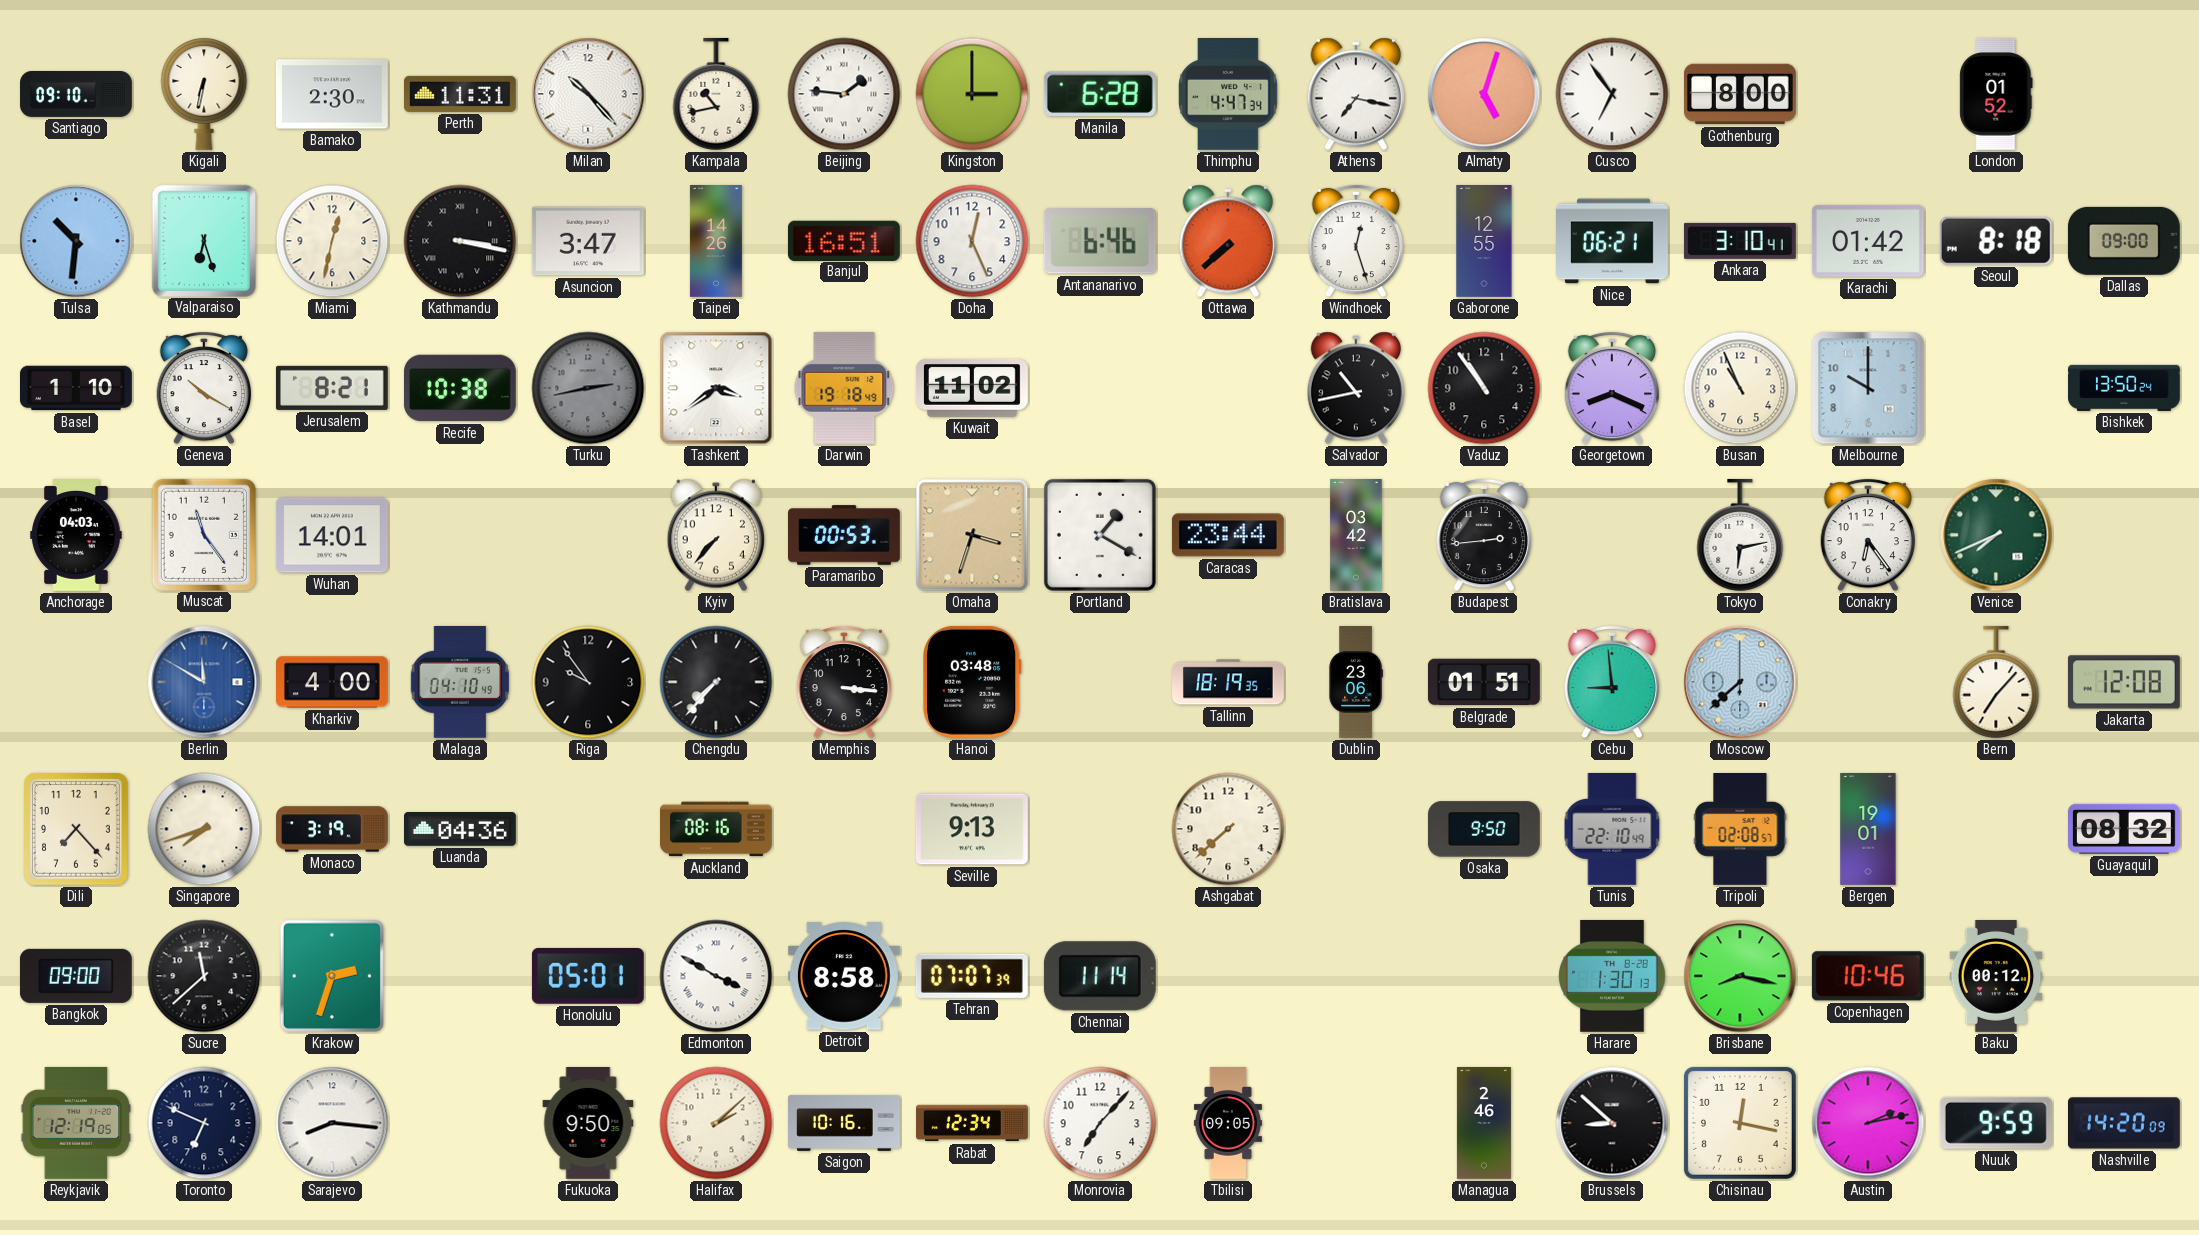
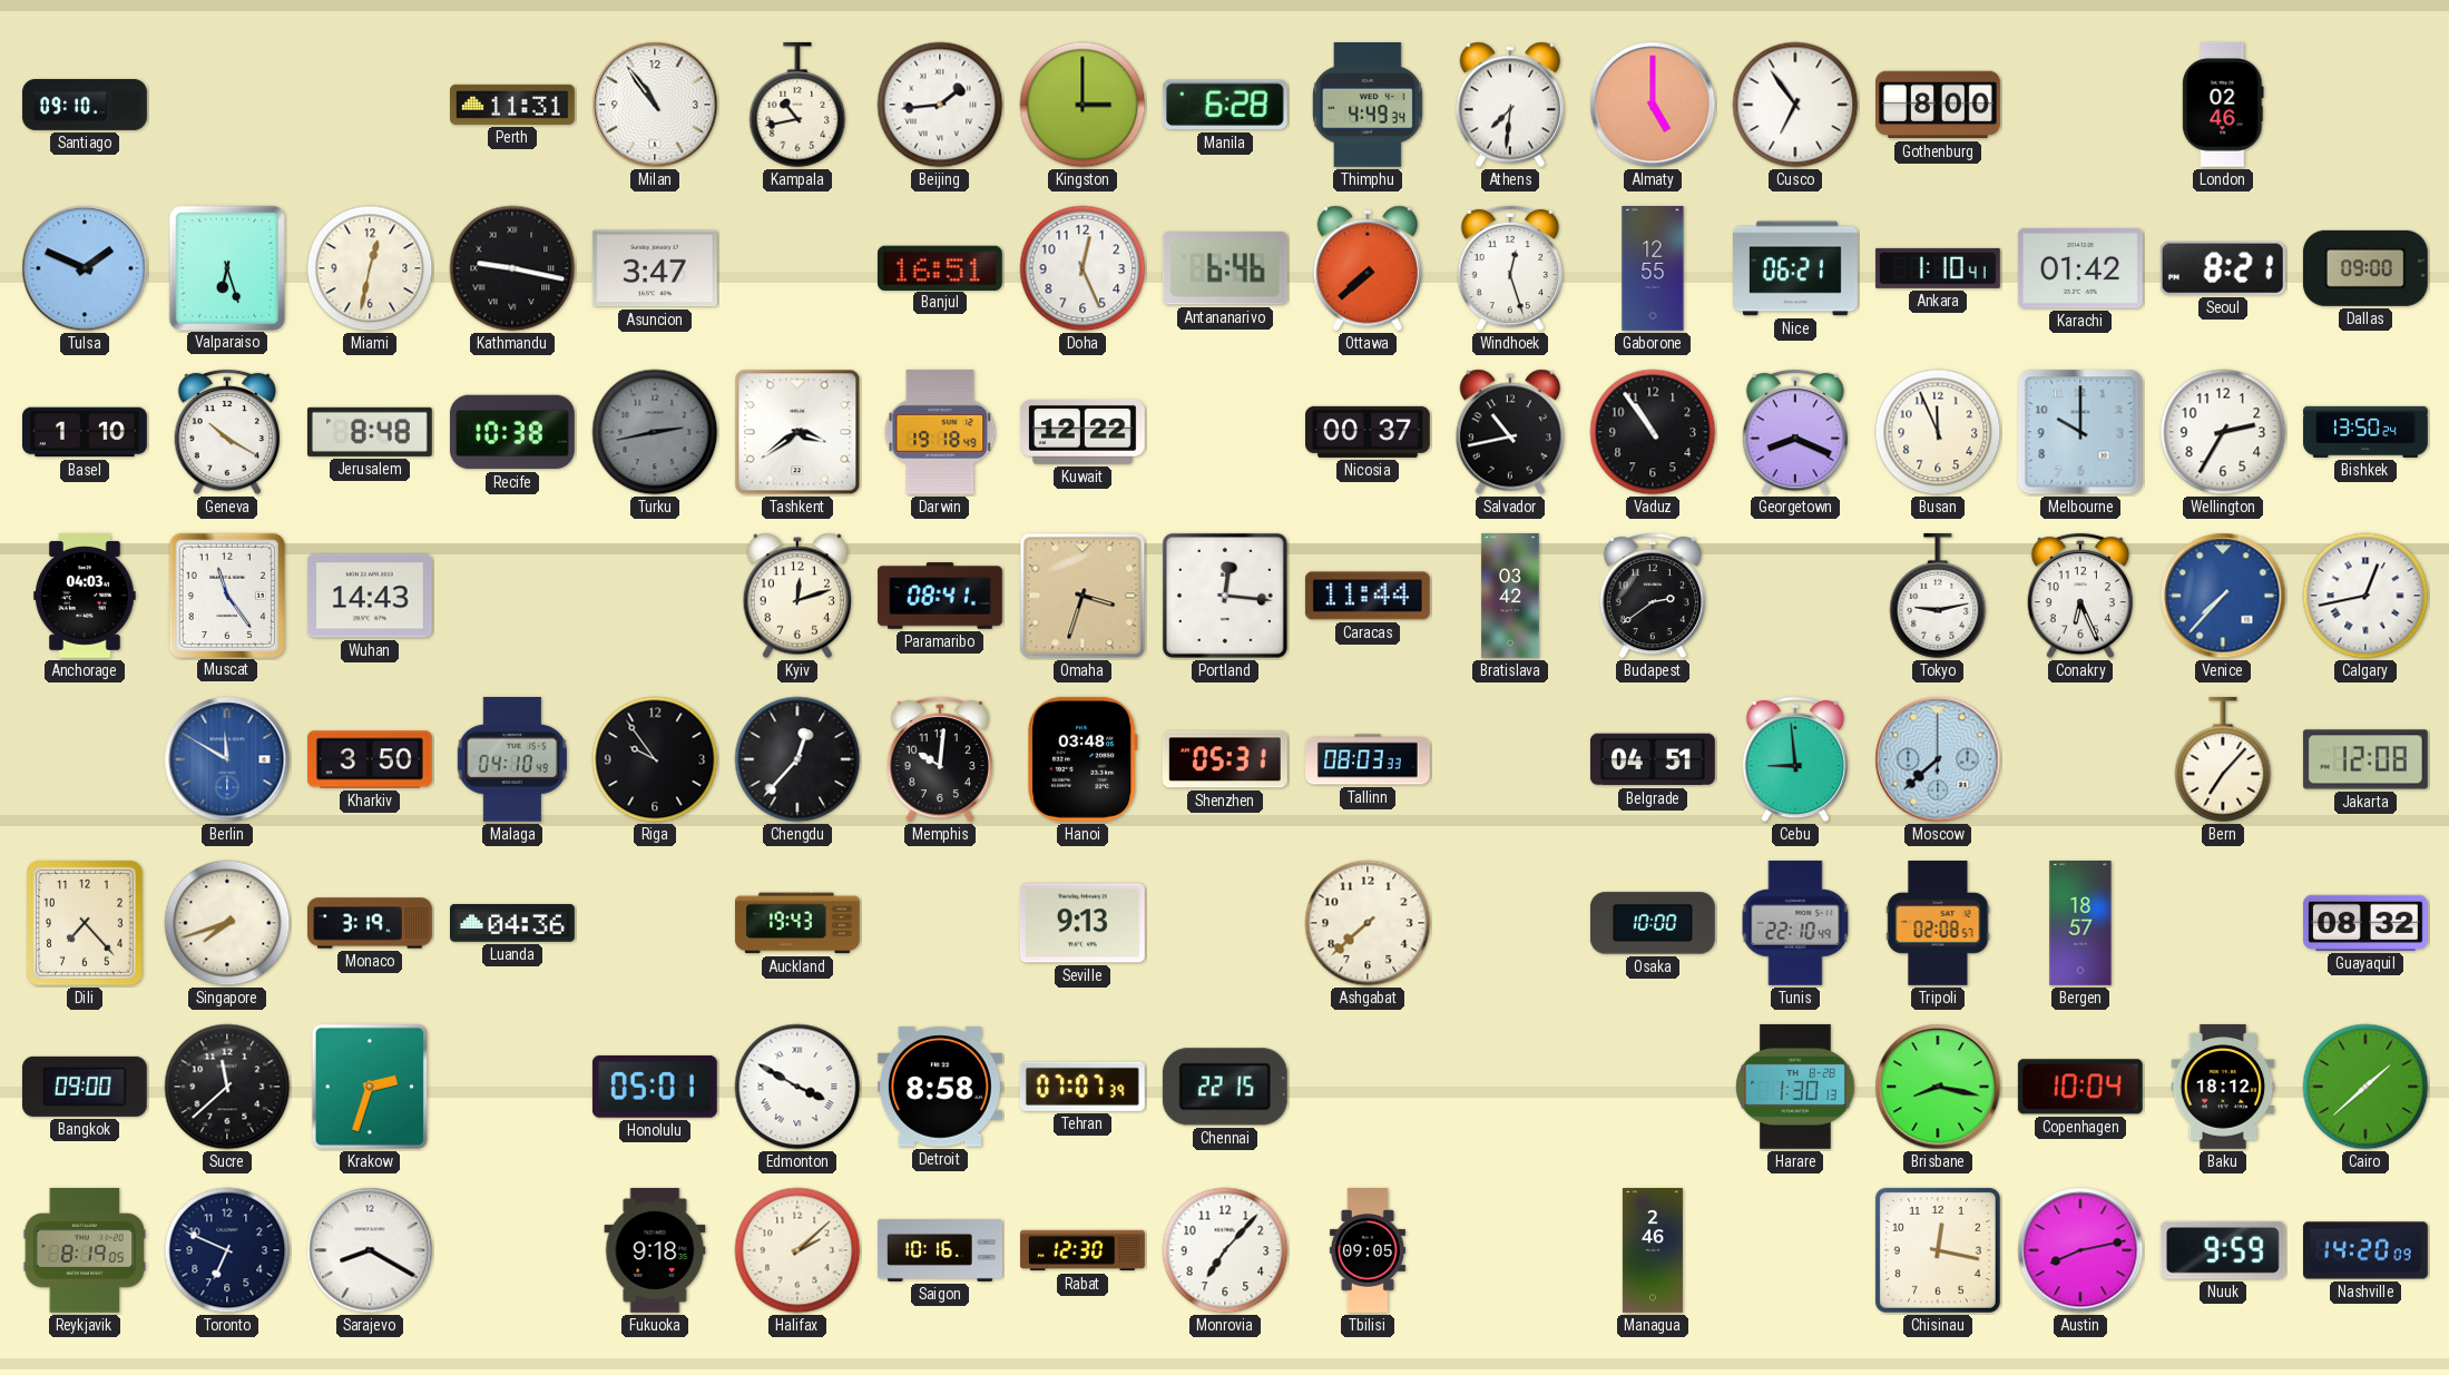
Kigali: 6:32 -> none
Bamako: 2:30 -> none
Milan: 10:23 -> 10:54
Beijing: 1:46 -> 1:44
Thimphu: 4:47 -> 4:49
Athens: 7:17 -> 7:31
Almaty: 5:03 -> 5:00
London: 01:52 -> 02:46
Tulsa: 10:31 -> 1:49
Kathmandu: 3:17 -> 9:17
Taipei: 14:26 -> none
Ankara: 3:10 -> 1:10
Seoul: 8:18 -> 8:21
Jerusalem: 8:21 -> 8:48
Kuwait: 11:02 -> 12:22
Nicosia: none -> 00:37
Busan: 10:56 -> 11:56
Wellington: none -> 2:35
Wuhan: 14:01 -> 14:43
Kyiv: 7:37 -> 12:12
Paramaribo: 00:53 -> 08:41
Portland: 1:20 -> 12:16
Caracas: 23:44 -> 11:44
Budapest: 2:44 -> 2:39
Tokyo: 6:13 -> 9:13
Conakry: 6:24 -> 6:26
Venice: 7:41 -> 7:37
Venice dial: green -> blue
Calgary: none -> 12:43
Kharkiv: 4:00 -> 3:50
Chengdu: 7:37 -> 12:37
Memphis: 3:16 -> 10:01
Shenzhen: none -> 05:31
Tallinn: 18:19 -> 08:03
Dublin: 23:06 -> none
Belgrade: 01:51 -> 04:51
Auckland: 08:16 -> 19:43
Osaka: 9:50 -> 10:00
Bergen: 19:01 -> 18:57
Chennai: 11:14 -> 22:15
Copenhagen: 10:46 -> 10:04
Baku: 00:12 -> 18:12
Cairo: none -> 1:38
Reykjavik: 12:19 -> 8:19
Sarajevo: 8:16 -> 8:20
Fukuoka: 9:50 -> 9:18
Rabat: 12:34 -> 12:30
Brussels: 8:52 -> none
Austin: 2:13 -> 8:13
